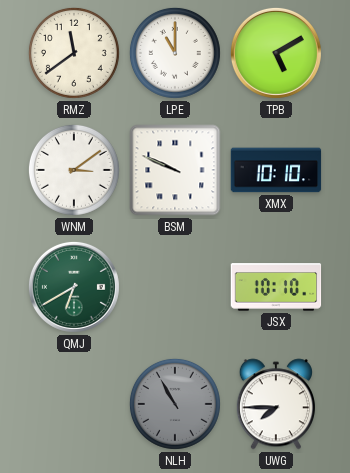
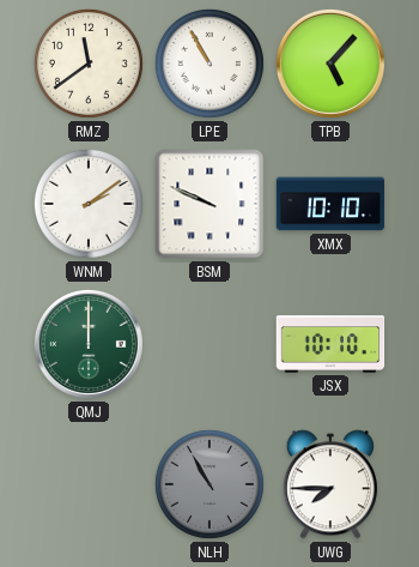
LPE: 11:00 -> 10:55
TPB: 5:10 -> 5:07
WNM: 3:09 -> 2:09
QMJ: 6:40 -> 12:00
